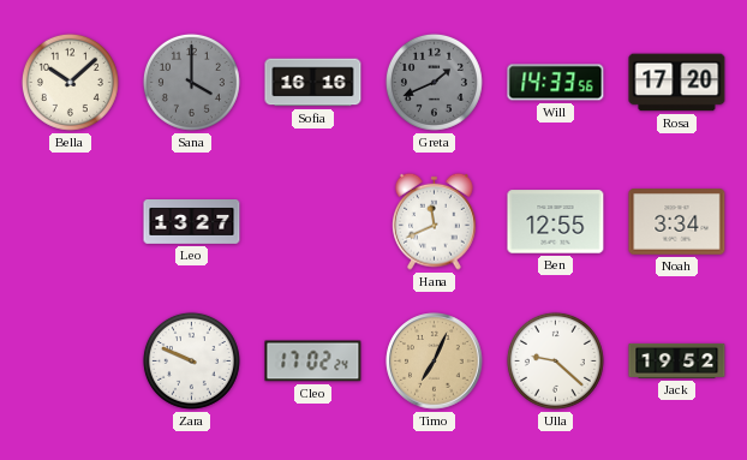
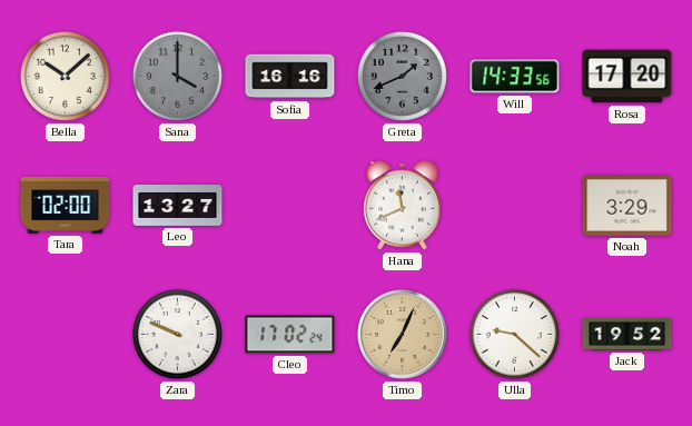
Tara: none -> 02:00
Ben: 12:55 -> none
Noah: 3:34 -> 3:29
